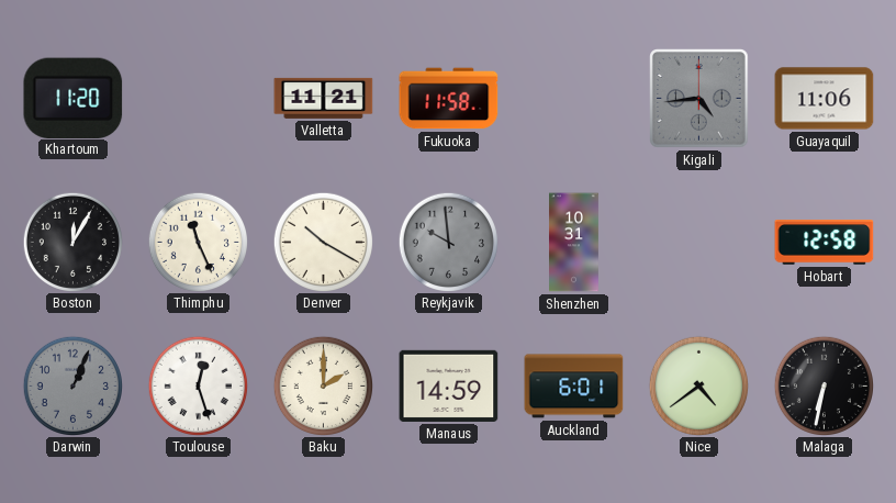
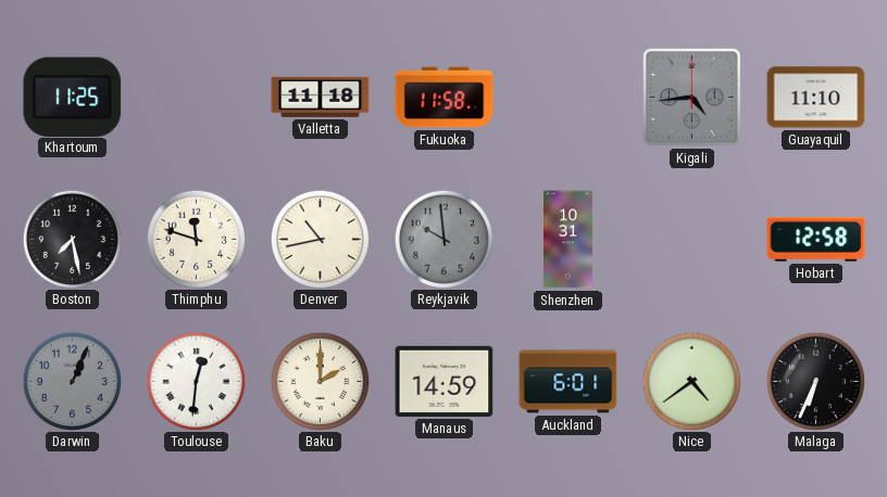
Khartoum: 11:20 -> 11:25
Valletta: 11:21 -> 11:18
Guayaquil: 11:06 -> 11:10
Boston: 12:05 -> 7:28
Thimphu: 11:26 -> 11:48
Denver: 10:20 -> 10:43
Toulouse: 12:27 -> 12:31
Malaga: 6:32 -> 6:34
